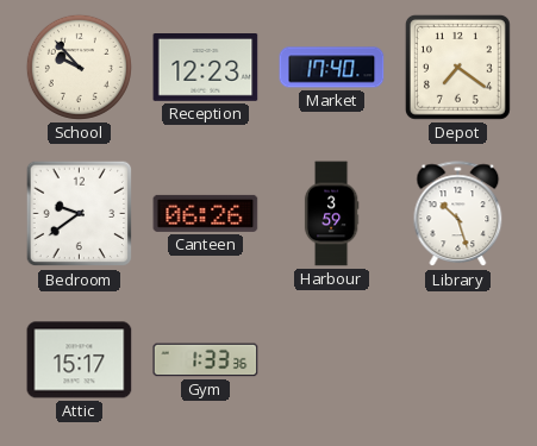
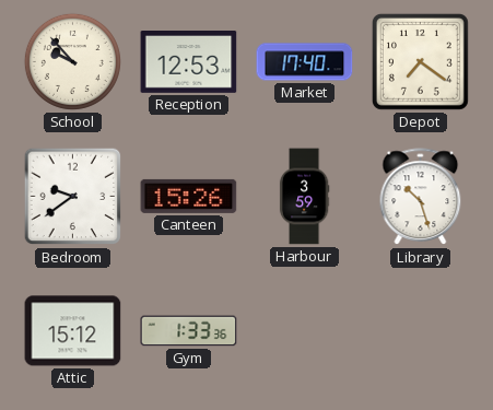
Reception: 12:23 -> 12:53
Canteen: 06:26 -> 15:26
Attic: 15:17 -> 15:12
